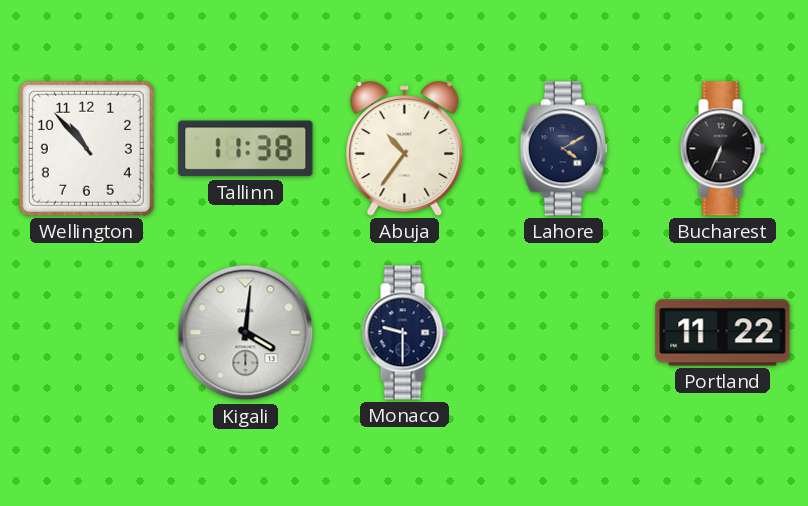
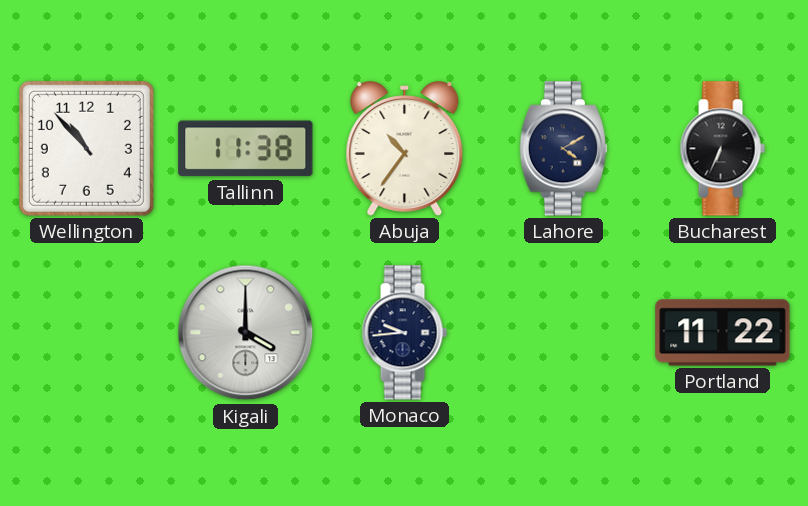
Kigali: 4:01 -> 4:00
Monaco: 9:30 -> 9:44
